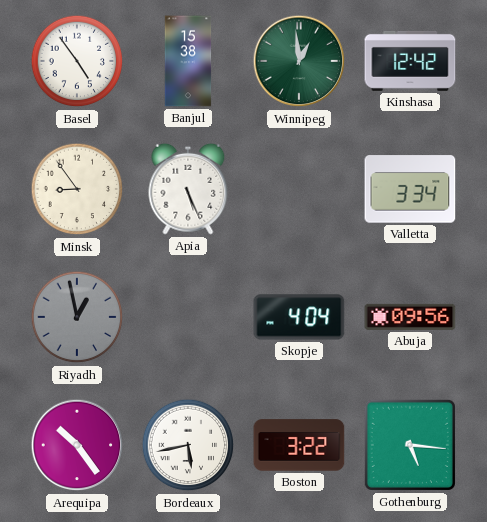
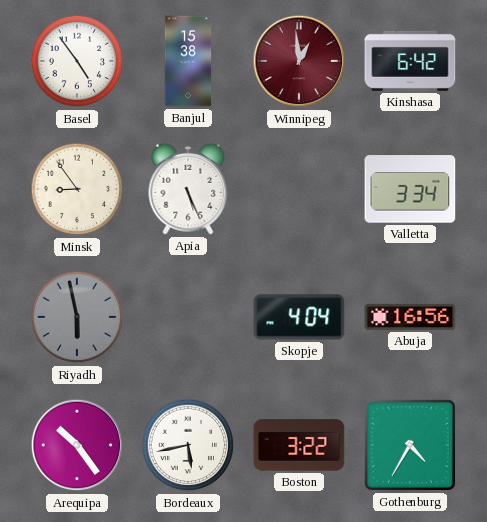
Winnipeg dial: green -> burgundy
Kinshasa: 12:42 -> 6:42
Riyadh: 12:58 -> 5:58
Abuja: 09:56 -> 16:56
Gothenburg: 5:16 -> 4:35
